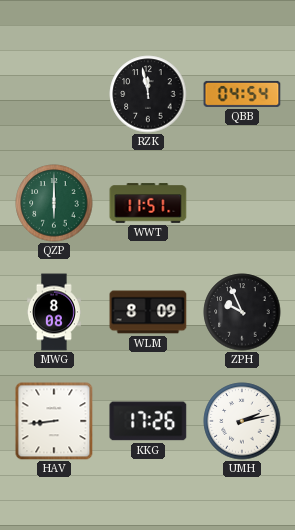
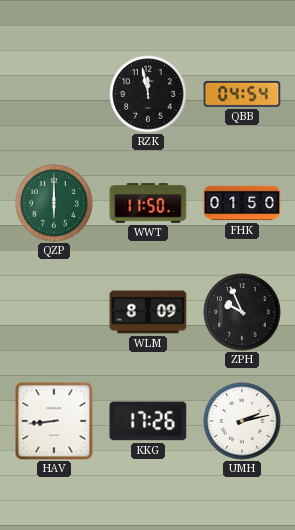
WWT: 11:51 -> 11:50
FHK: none -> 01:50
MWG: 8:08 -> none
